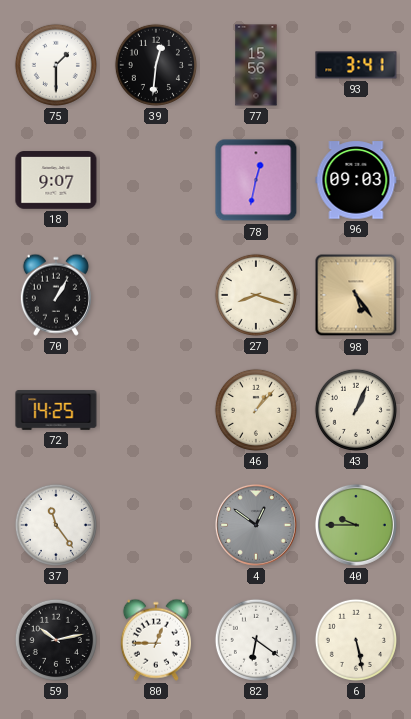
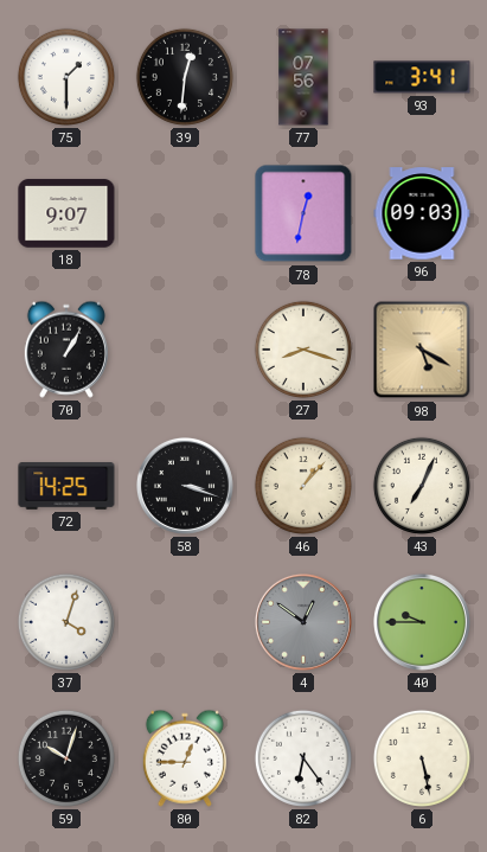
77: 15:56 -> 07:56
98: 5:24 -> 5:20
58: none -> 3:18
43: 1:04 -> 7:04
37: 11:24 -> 4:03
59: 10:13 -> 10:03
82: 6:21 -> 6:24
